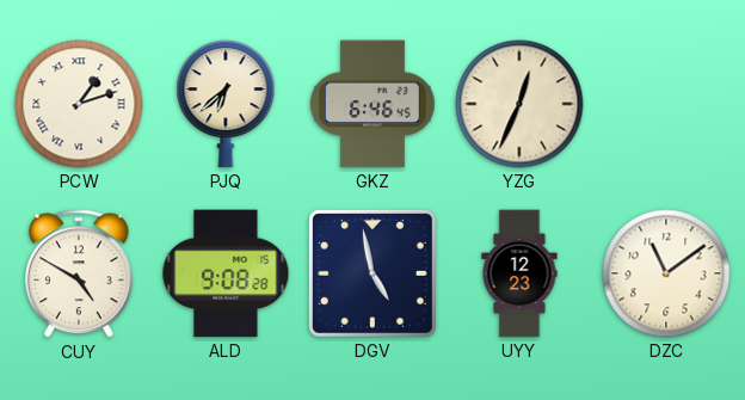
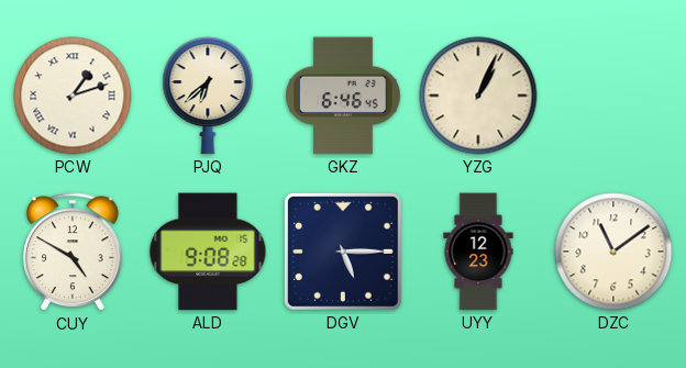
YZG: 12:34 -> 1:04
DGV: 4:58 -> 5:15
